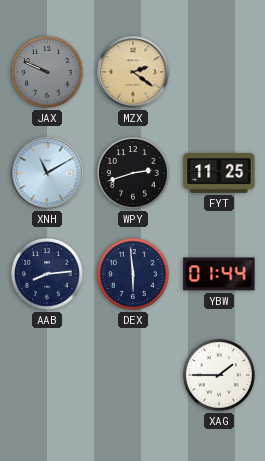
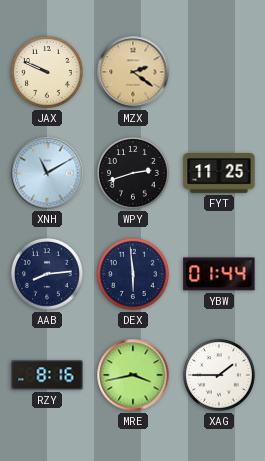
JAX dial: grey -> cream
RZY: none -> 8:16
MRE: none -> 3:43
